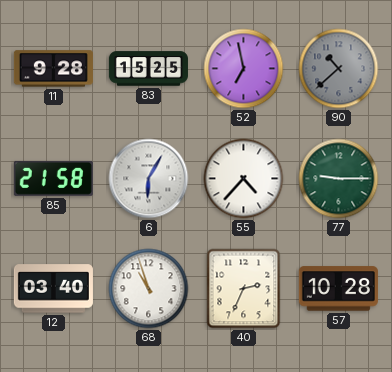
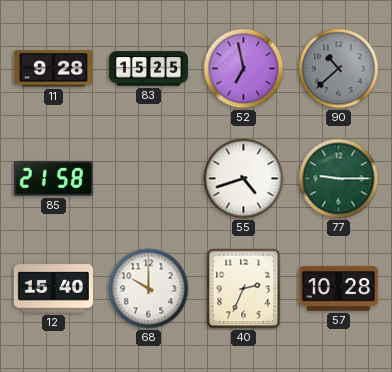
6: 6:05 -> none
55: 4:37 -> 4:42
12: 03:40 -> 15:40
68: 10:57 -> 10:00
